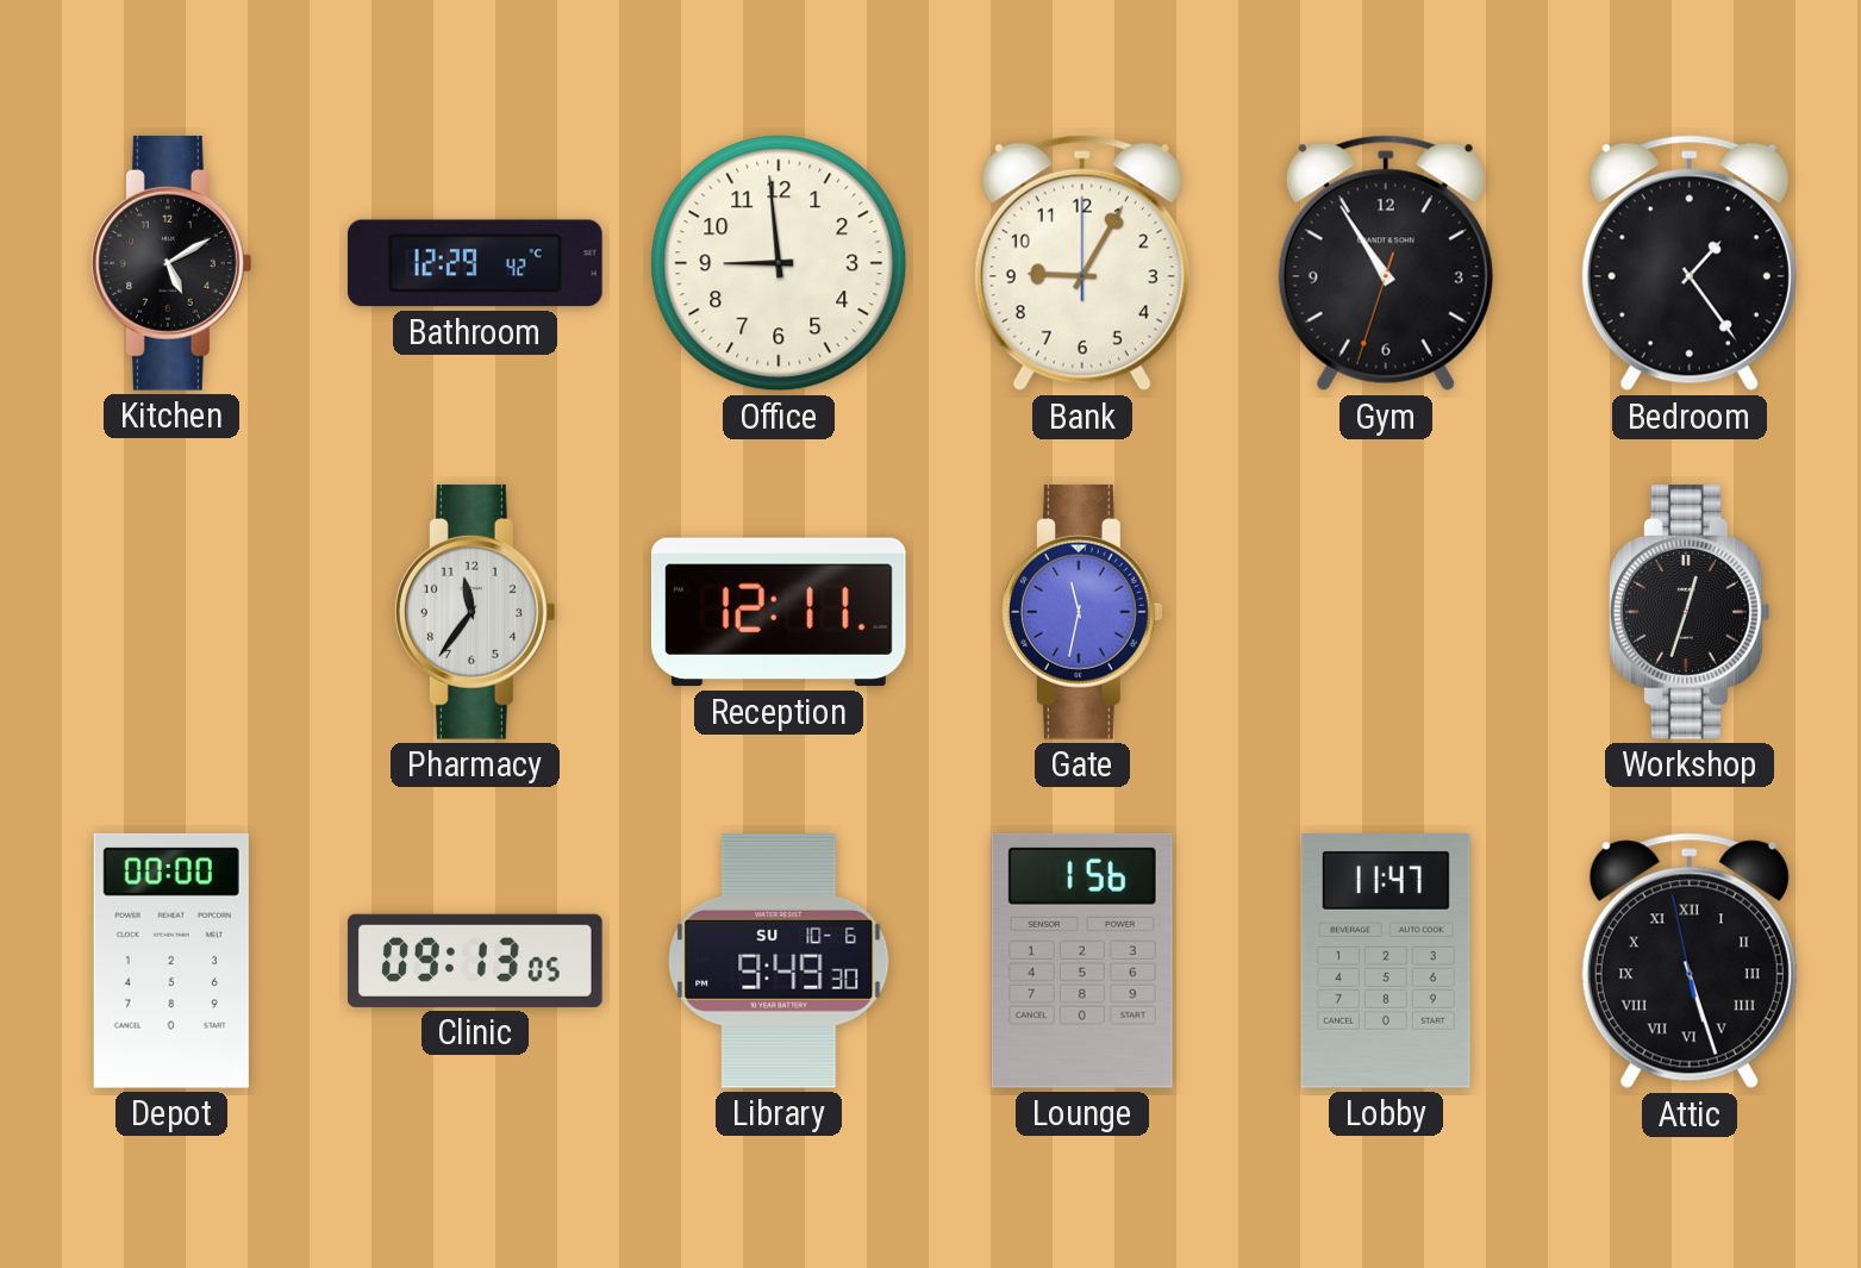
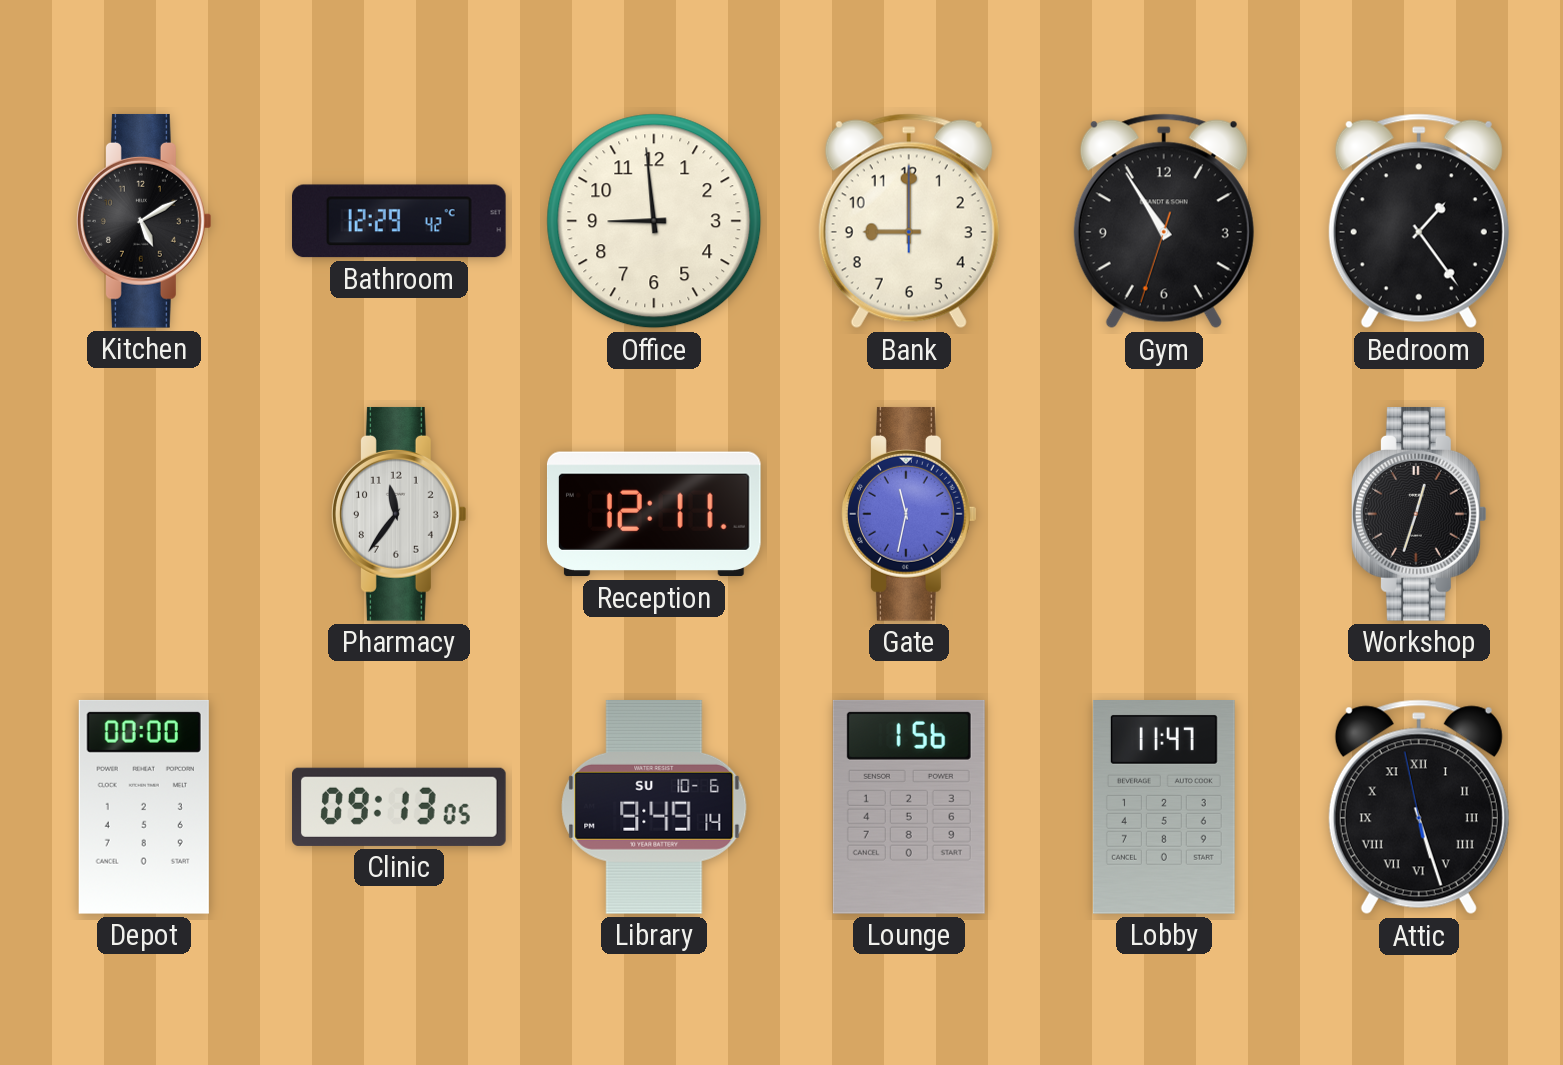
Bank: 9:05 -> 9:00
Library: 9:49:30 -> 9:49:14
